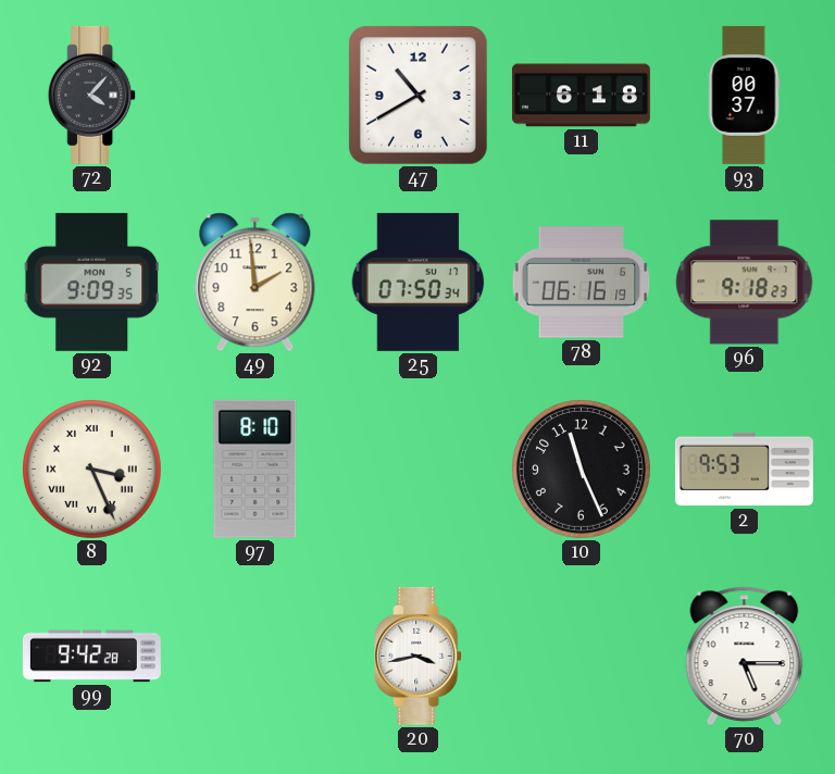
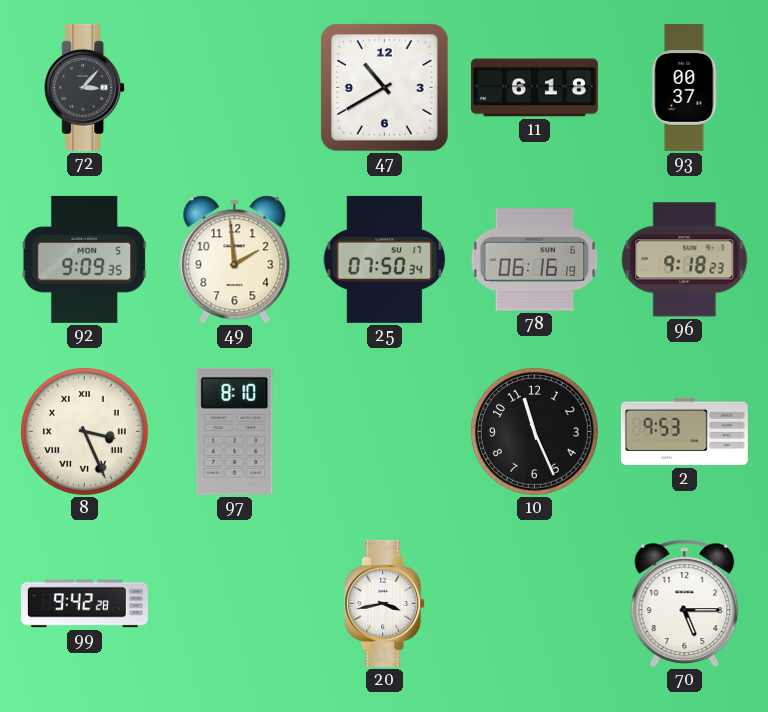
72: 4:07 -> 3:07
